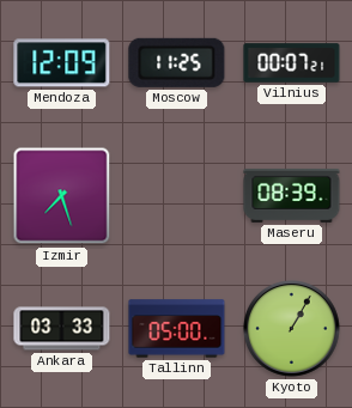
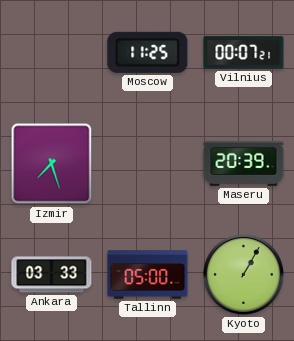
Mendoza: 12:09 -> none
Maseru: 08:39 -> 20:39
